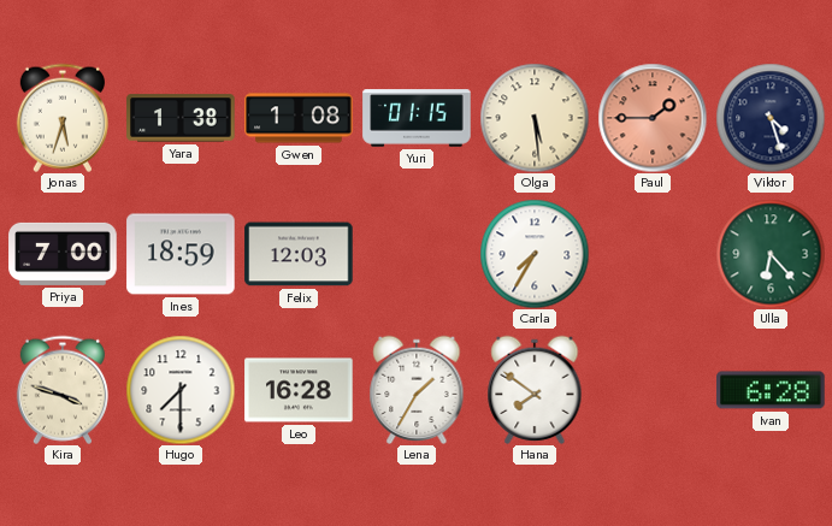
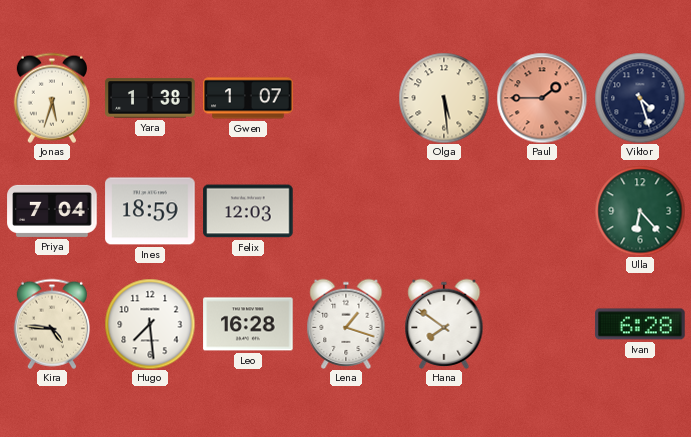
Gwen: 1:08 -> 1:07
Yuri: 01:15 -> none
Priya: 7:00 -> 7:04
Carla: 7:35 -> none
Kira: 3:48 -> 4:46
Hugo: 7:30 -> 7:29
Lena: 1:35 -> 1:18
